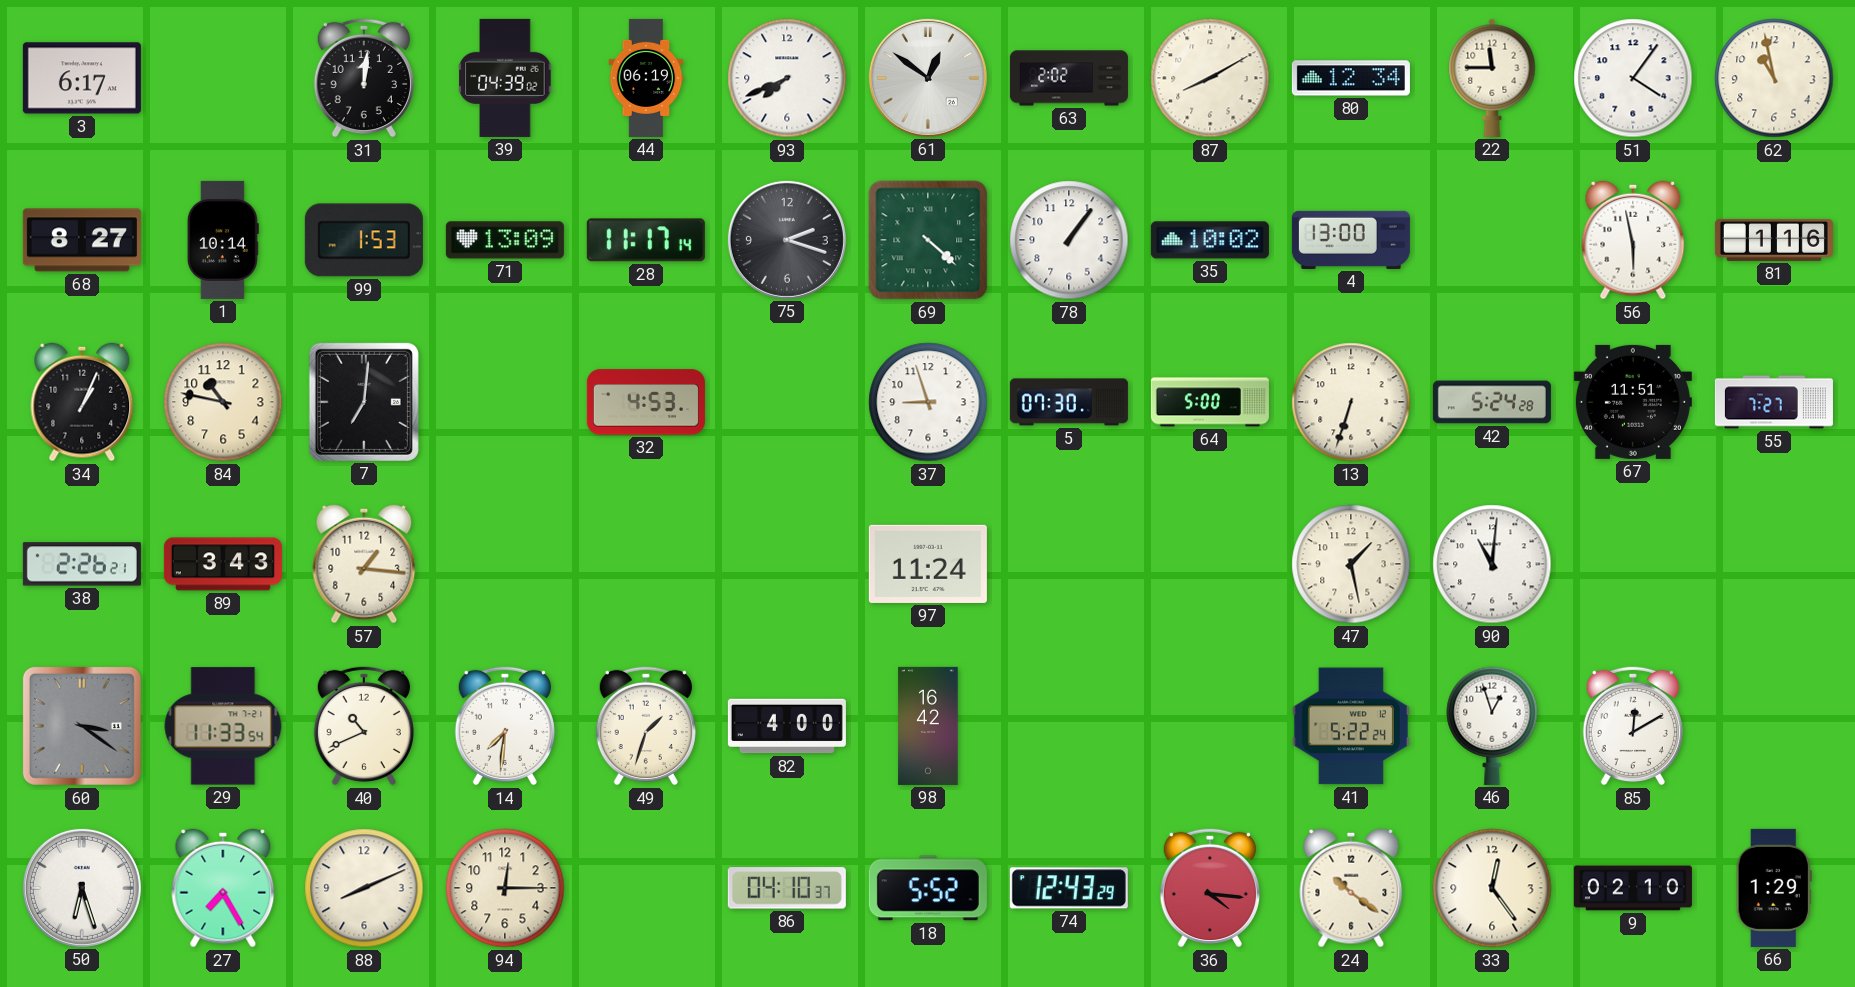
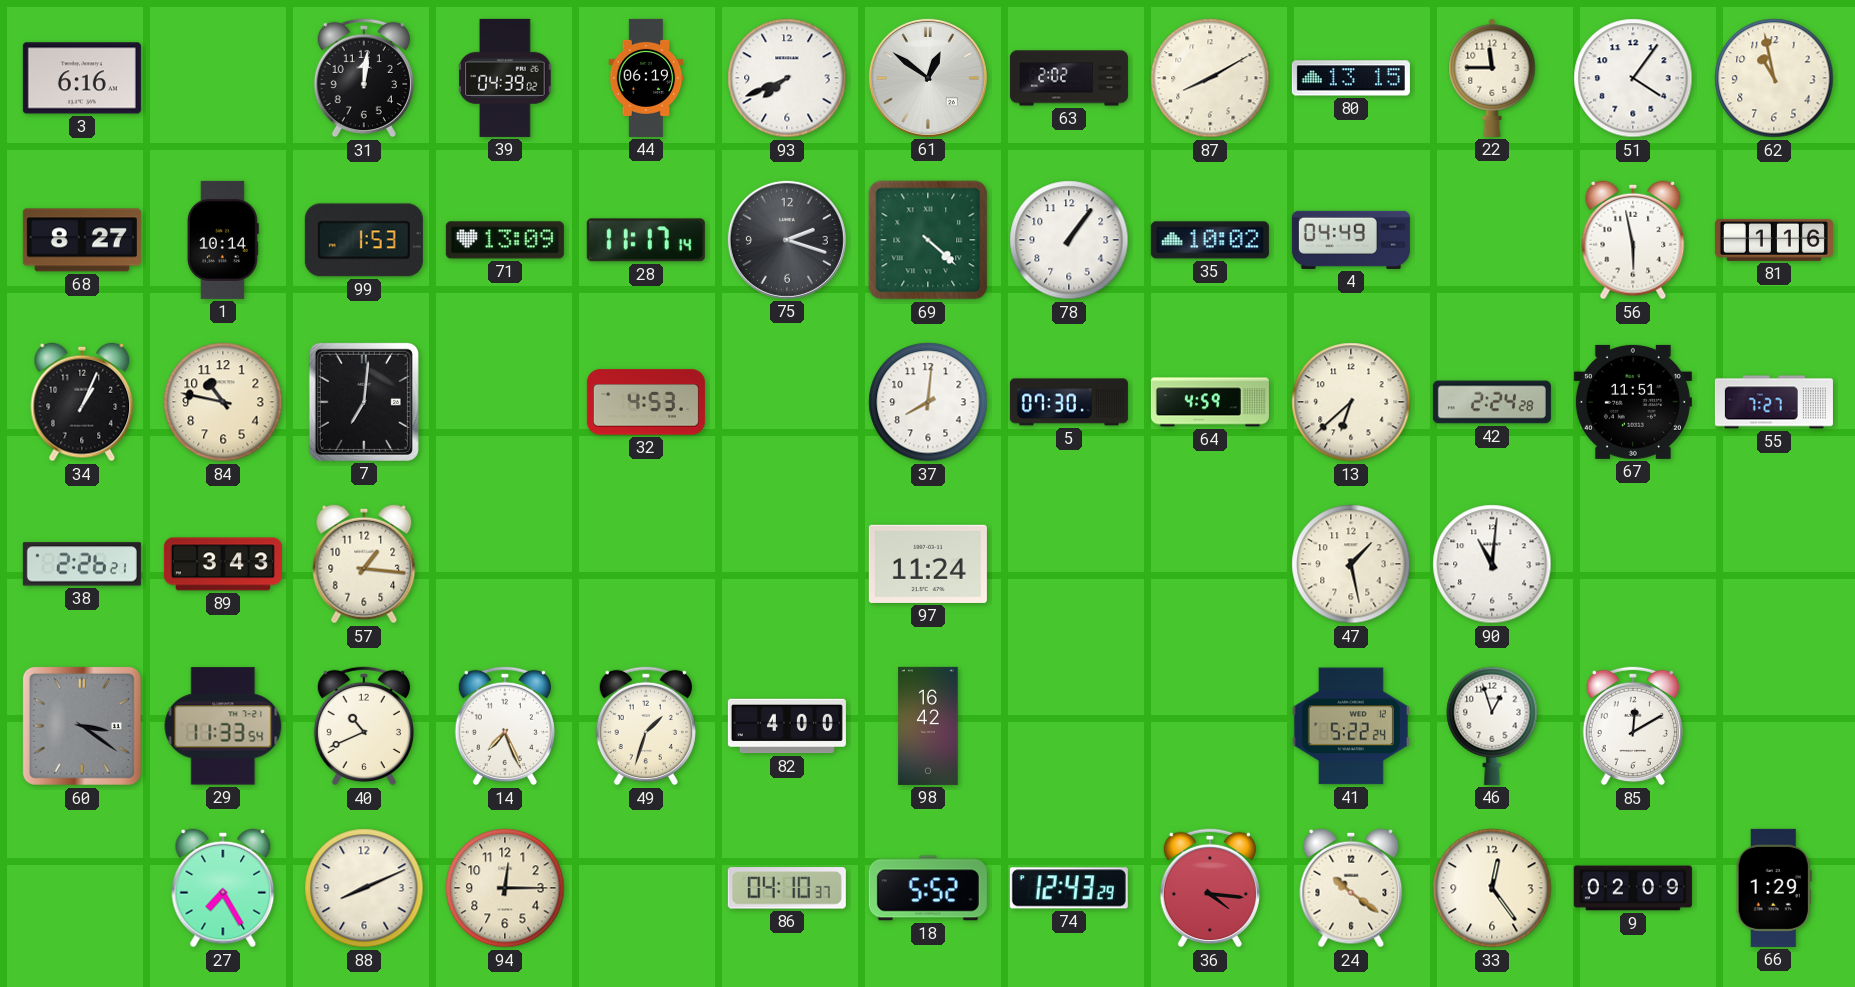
3: 6:17 -> 6:16
80: 12:34 -> 13:15
4: 13:00 -> 04:49
37: 8:57 -> 8:01
64: 5:00 -> 4:59
13: 6:33 -> 6:38
42: 5:24 -> 2:24
14: 7:31 -> 7:26
50: 6:27 -> none
9: 02:10 -> 02:09
